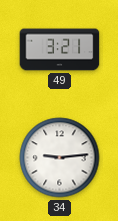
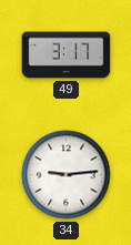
49: 3:21 -> 3:17
